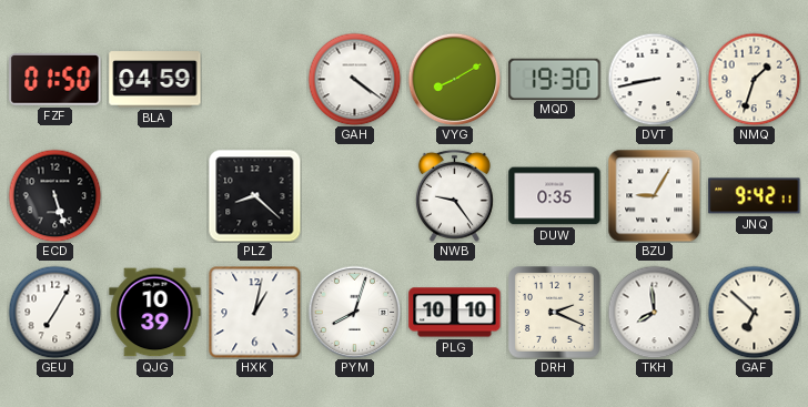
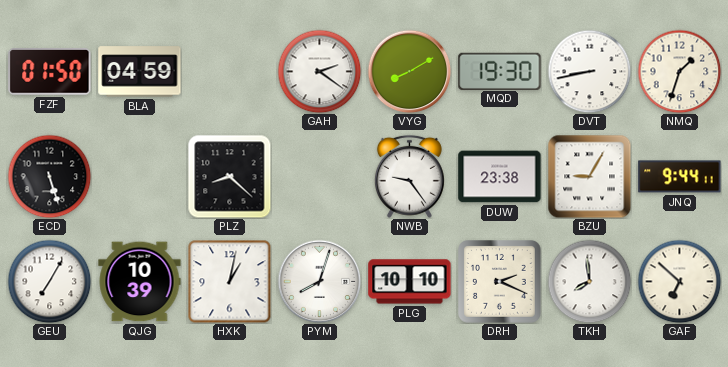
GAH: 4:21 -> 2:21
DUW: 0:35 -> 23:38
JNQ: 9:42 -> 9:44
